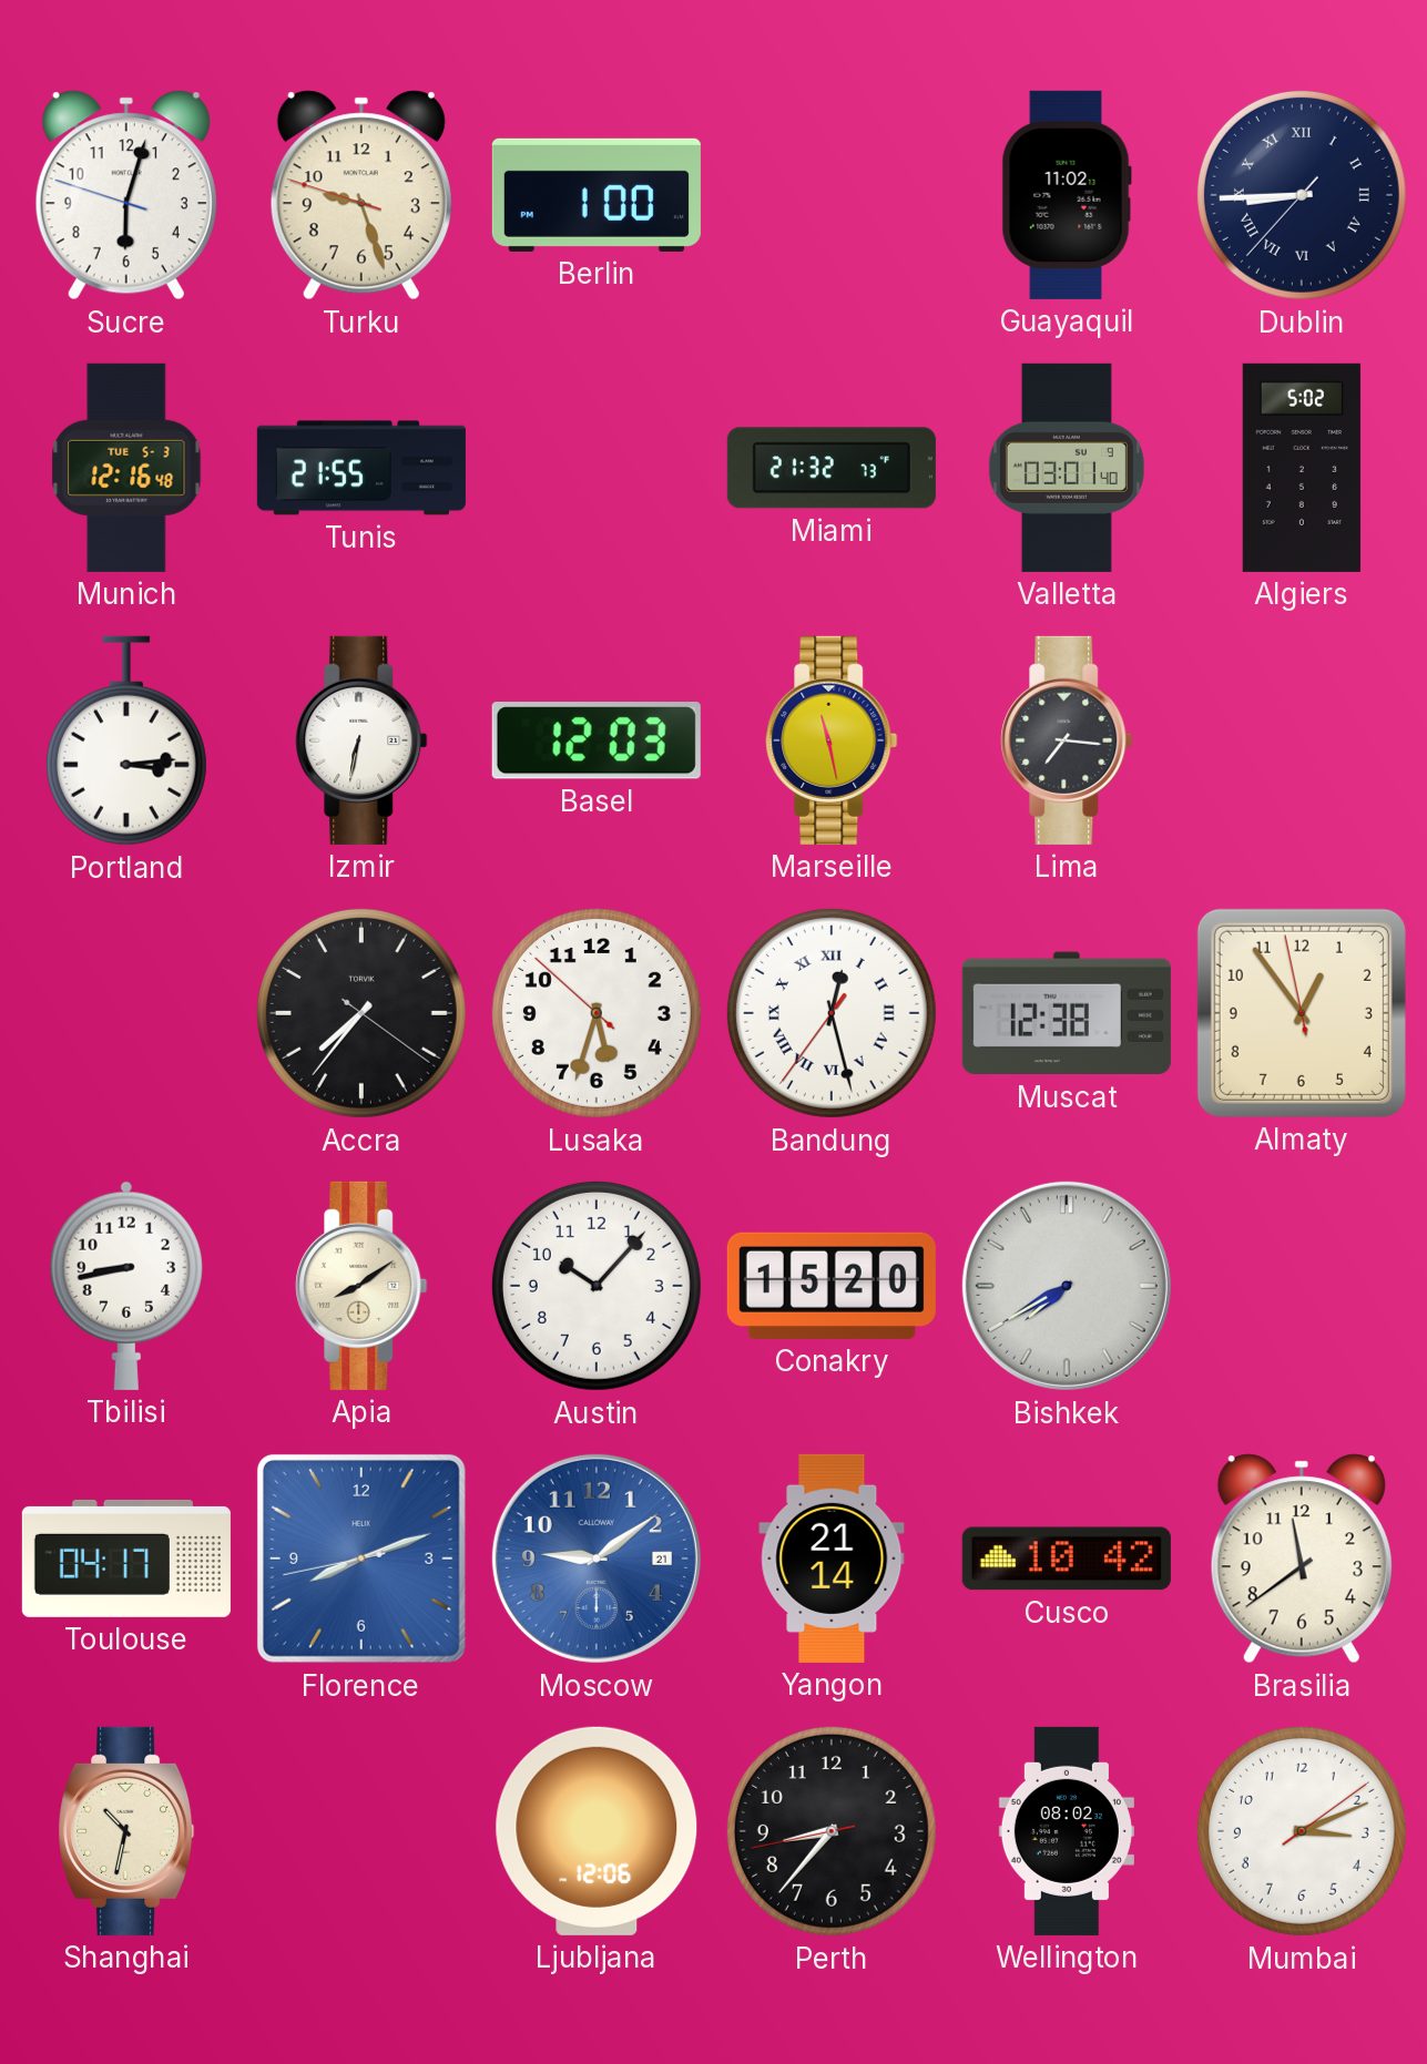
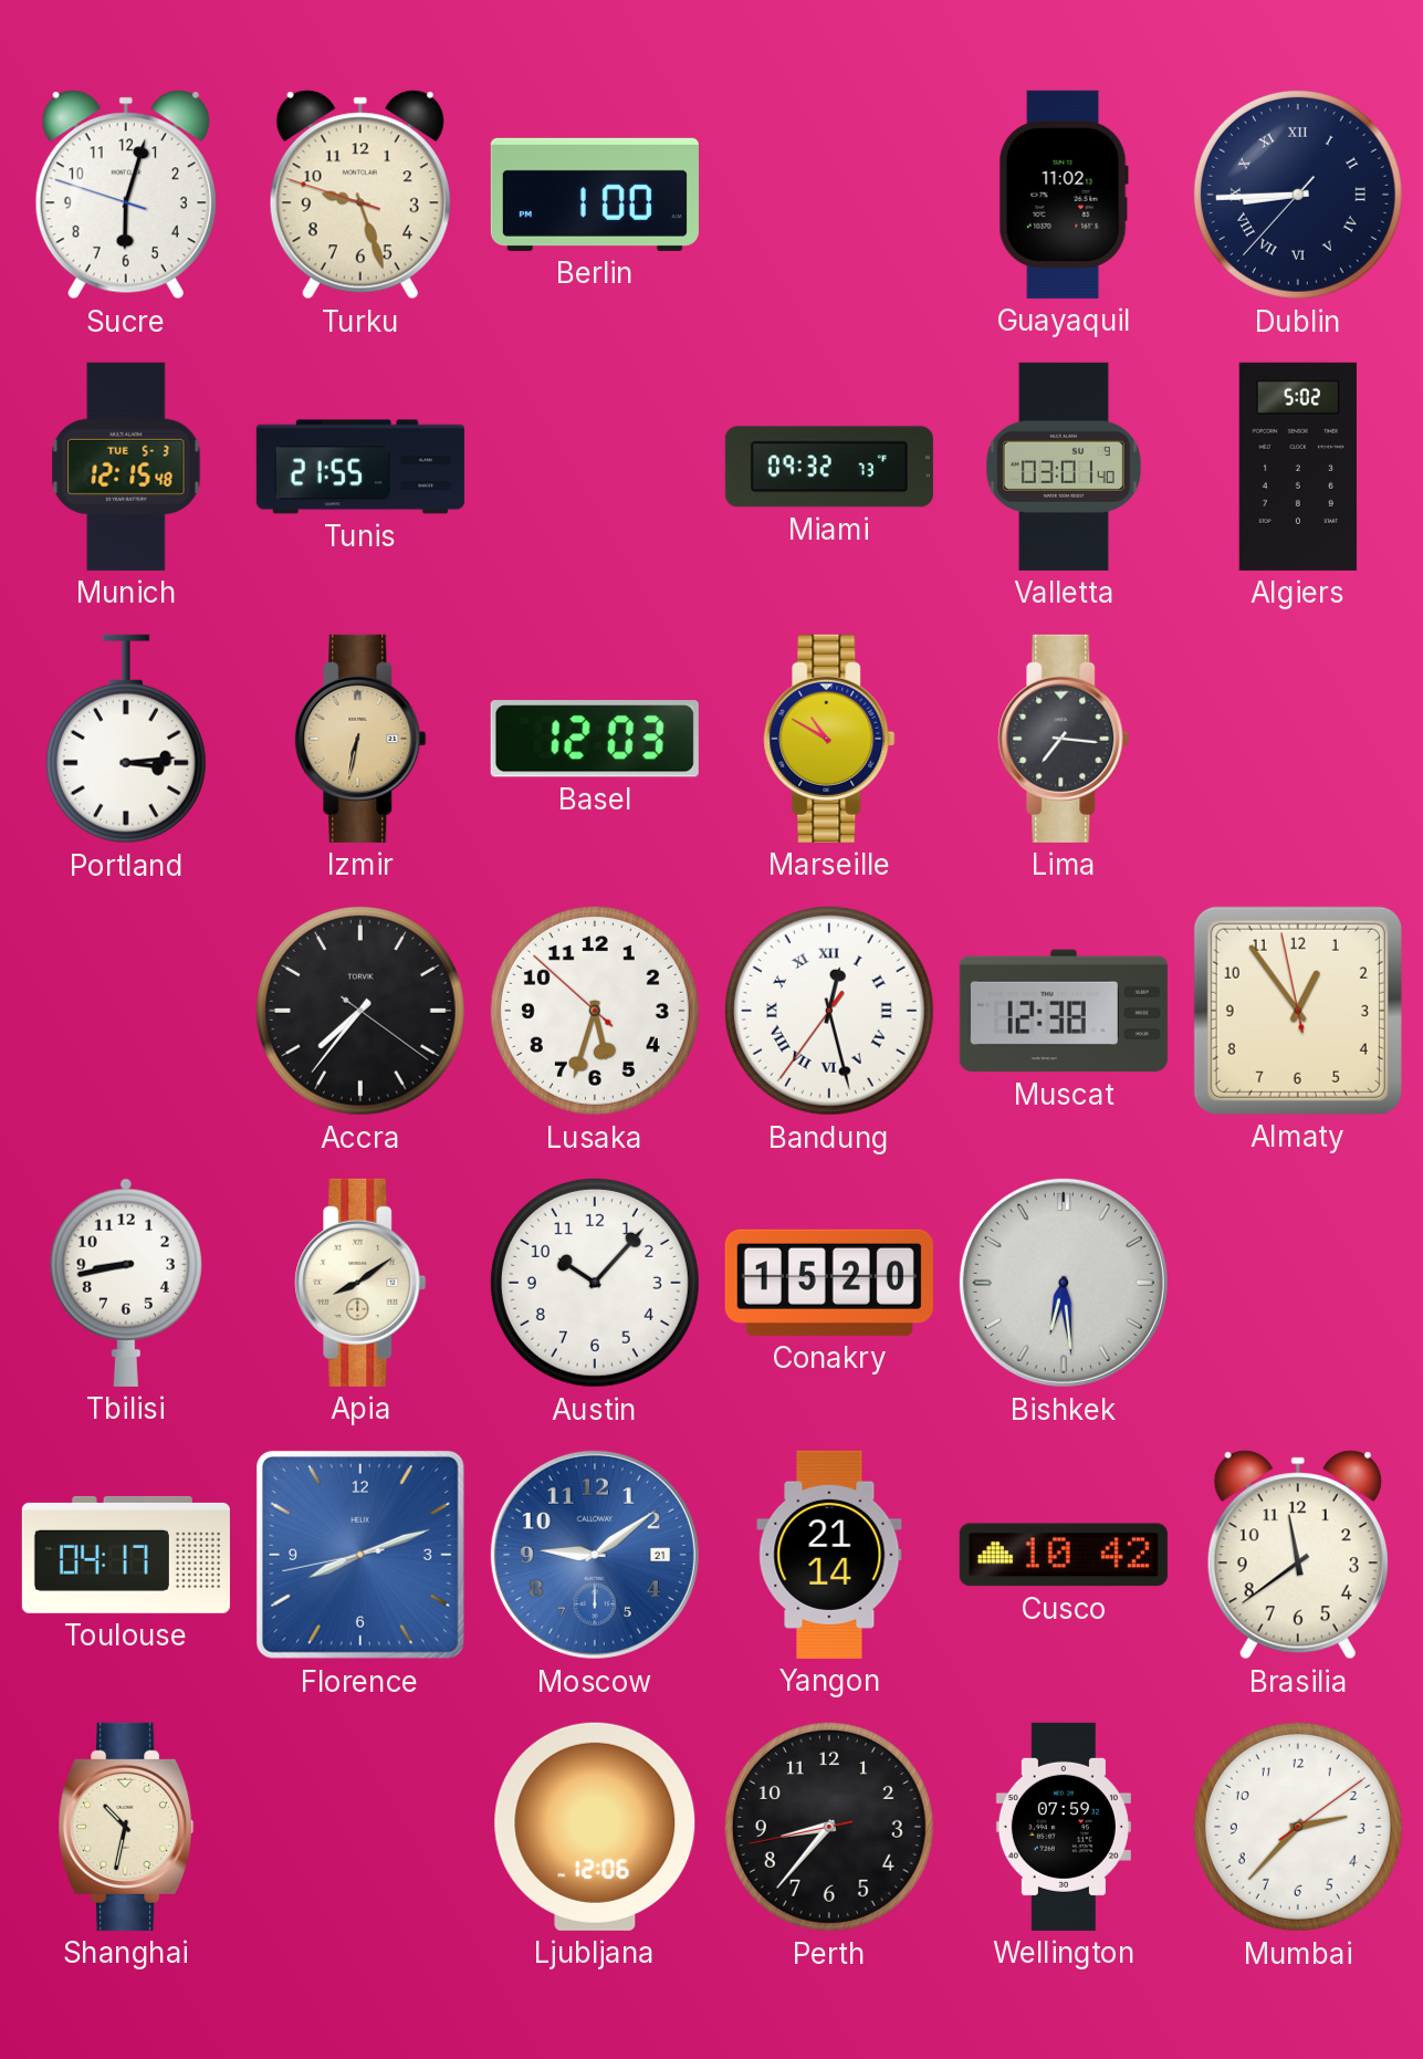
Munich: 12:16 -> 12:15
Miami: 21:32 -> 09:32
Izmir dial: white -> champagne
Marseille: 11:28 -> 10:50
Bishkek: 7:40 -> 6:29
Wellington: 08:02 -> 07:59
Mumbai: 3:11 -> 2:37
